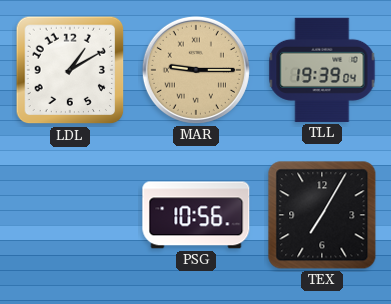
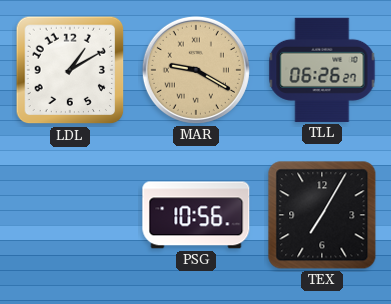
MAR: 9:15 -> 9:20
TLL: 19:39 -> 06:26
